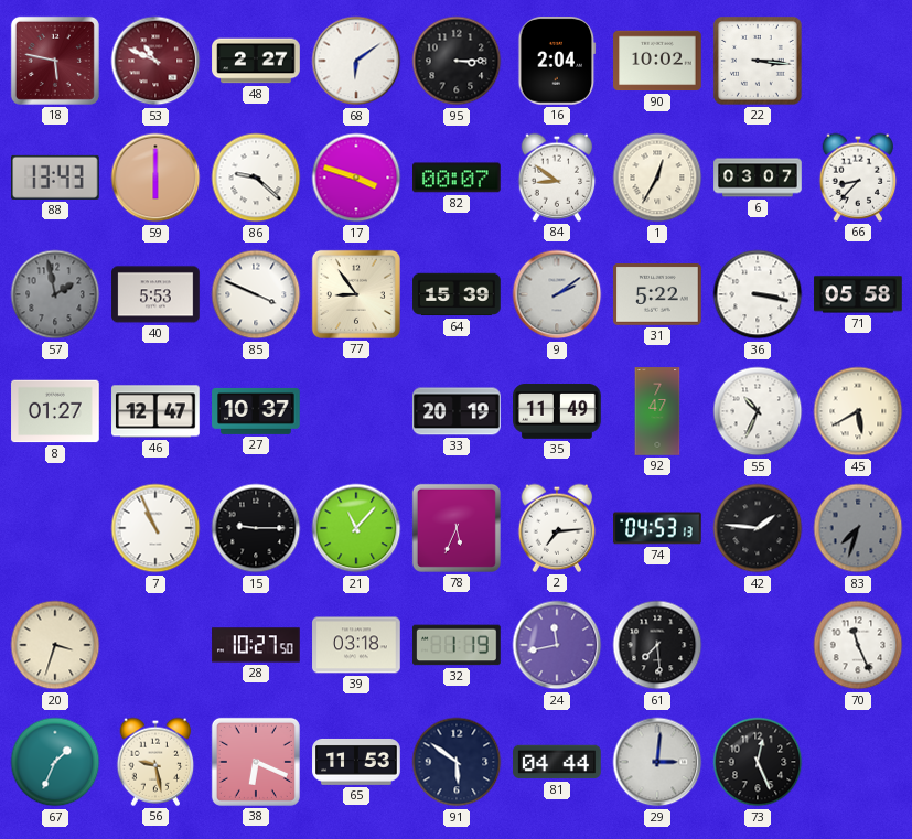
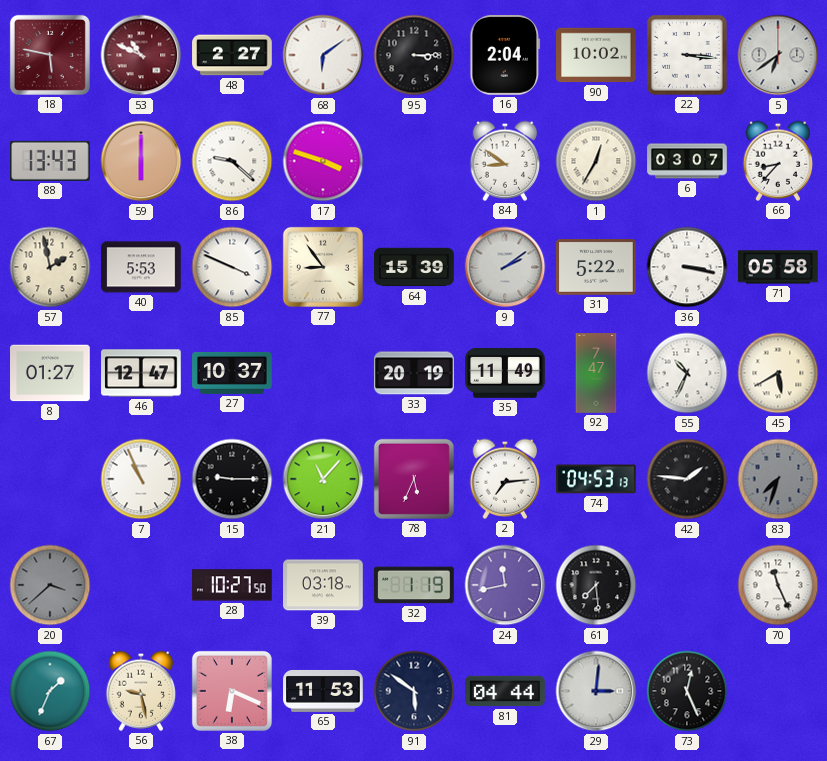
5: none -> 6:39
82: 00:07 -> none
57 dial: grey -> cream
20: 3:33 -> 3:38
20 dial: cream -> grey
